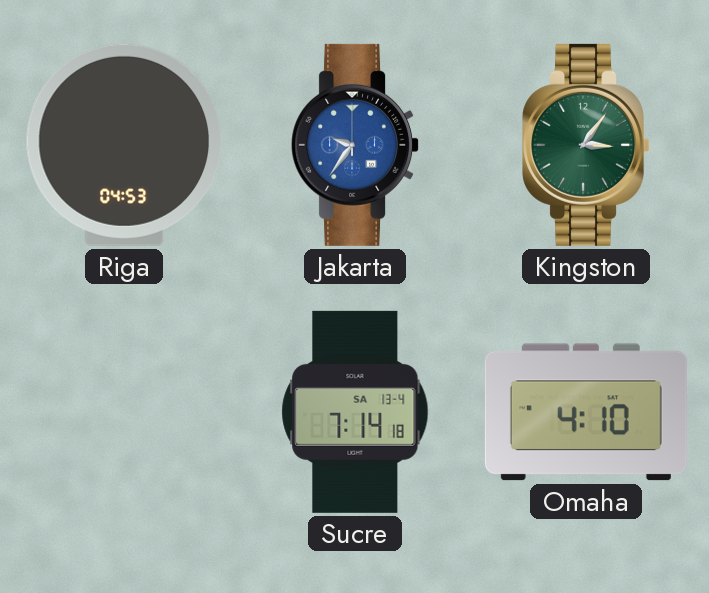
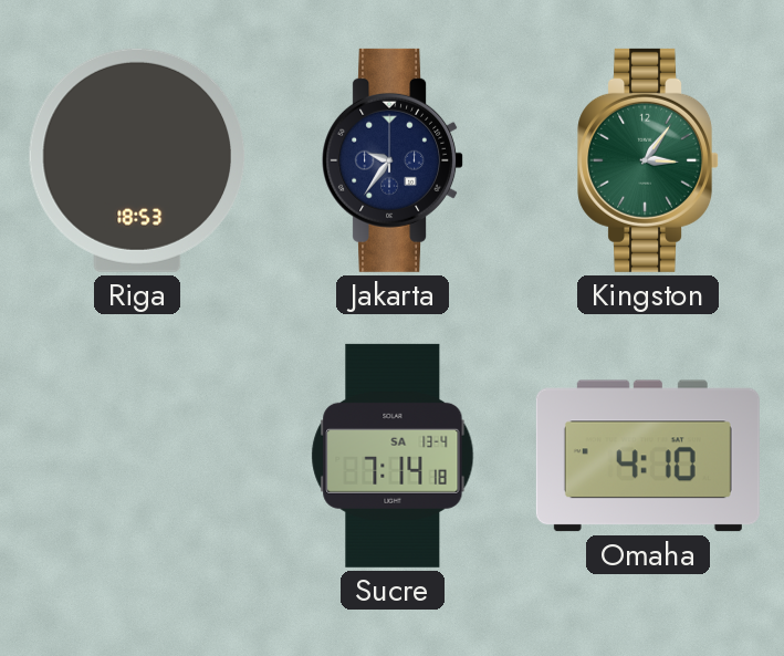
Riga: 04:53 -> 18:53
Jakarta dial: blue -> navy
